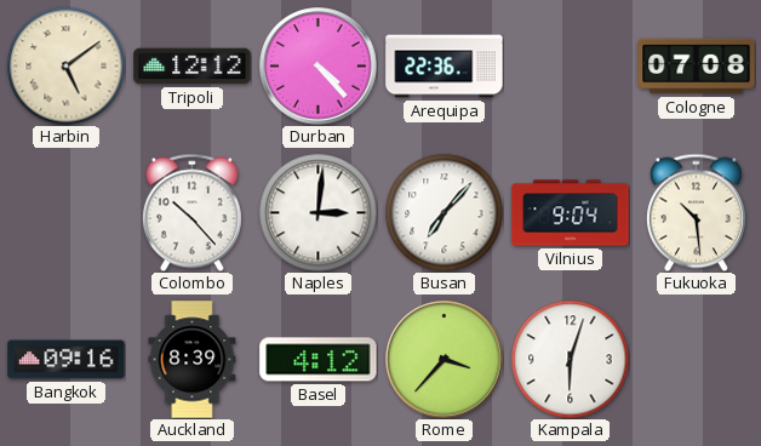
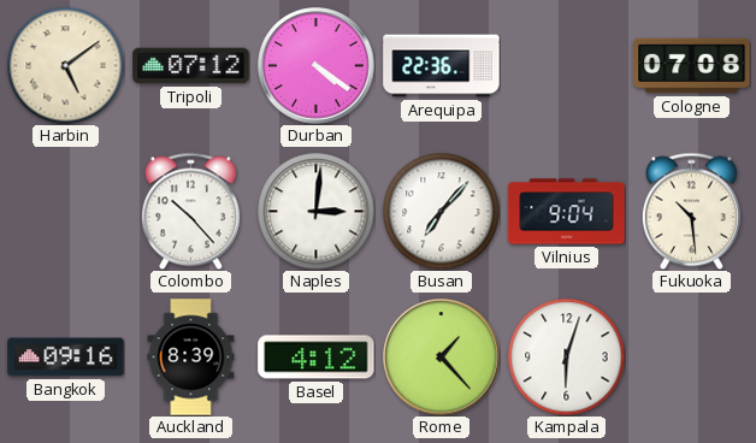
Tripoli: 12:12 -> 07:12
Durban: 4:23 -> 4:21
Rome: 3:37 -> 1:23
